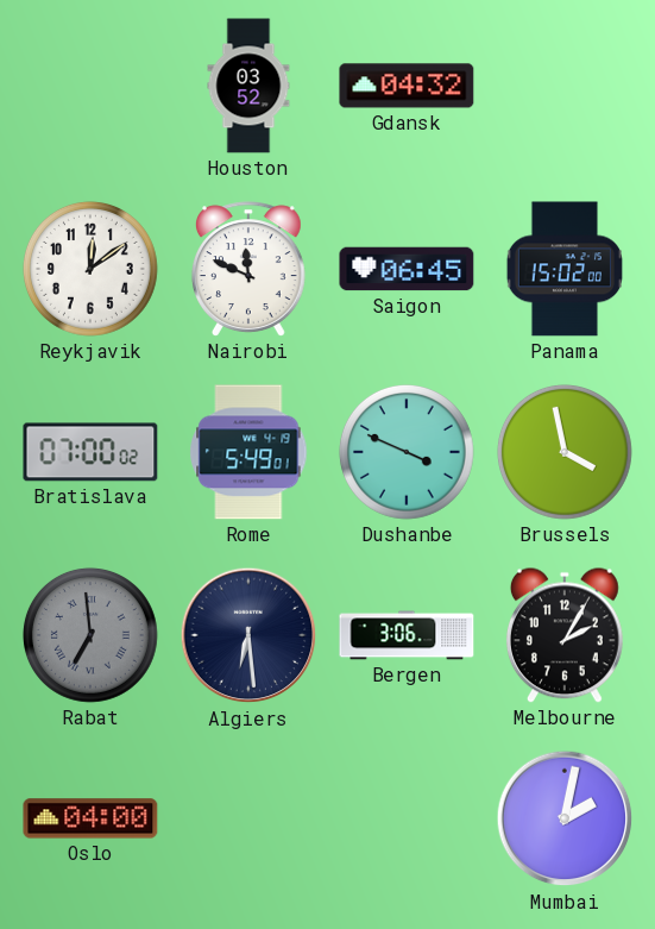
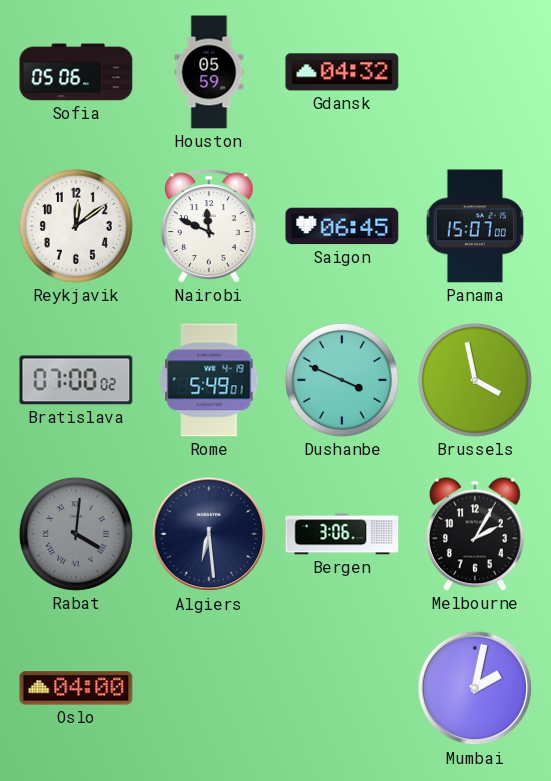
Sofia: none -> 05:06
Houston: 03:52 -> 05:59
Panama: 15:02 -> 15:07
Rabat: 6:59 -> 4:01
